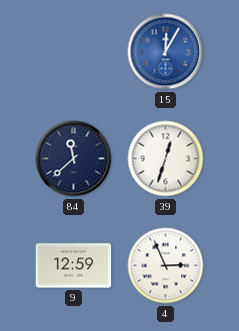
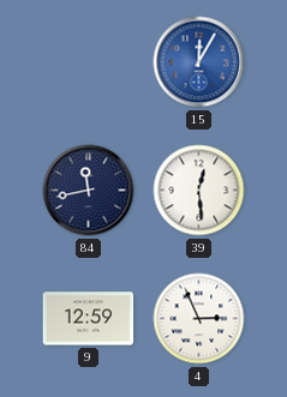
84: 11:38 -> 11:43
39: 12:33 -> 12:29
